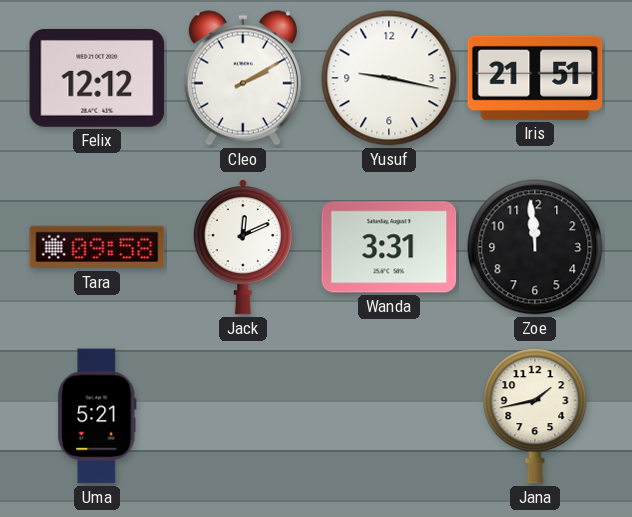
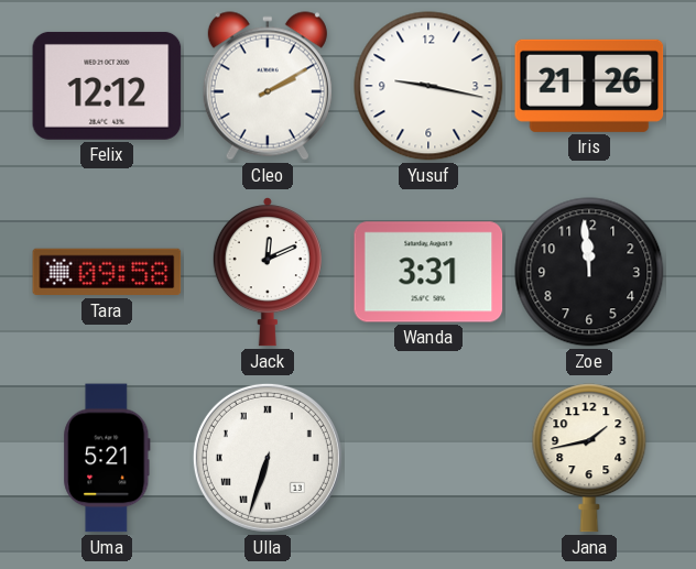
Iris: 21:51 -> 21:26
Ulla: none -> 6:33
